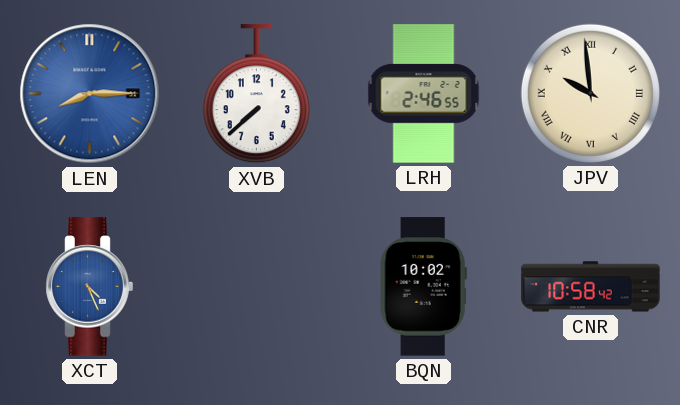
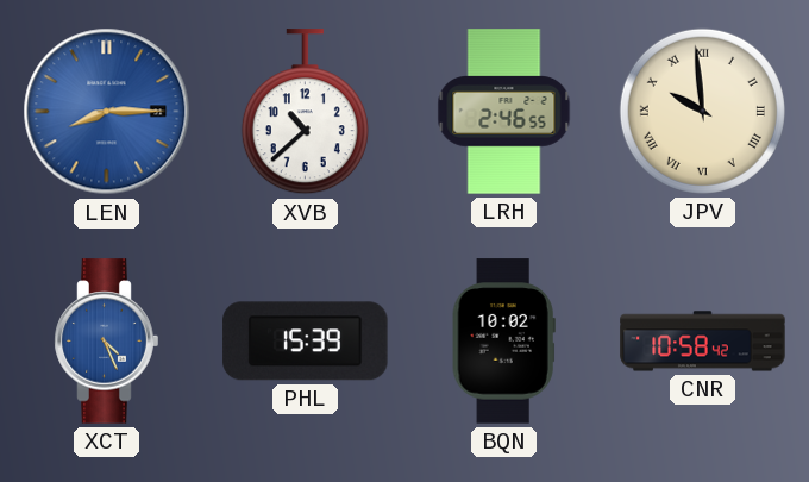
XVB: 7:38 -> 10:38
PHL: none -> 15:39
